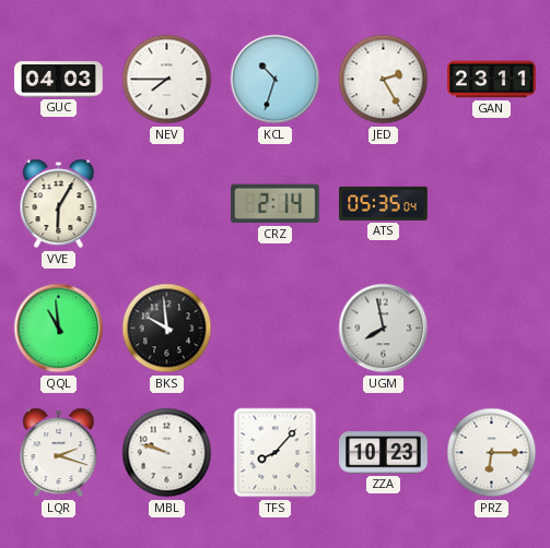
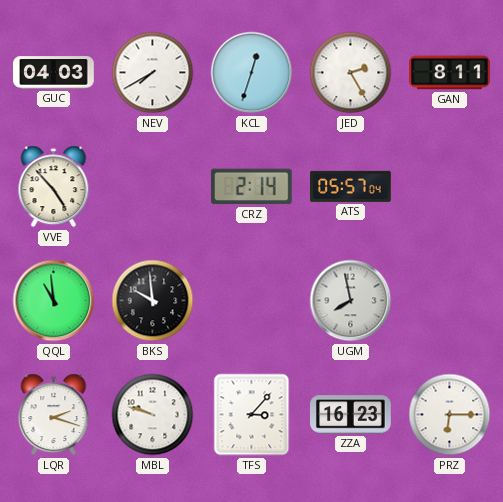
NEV: 7:45 -> 7:40
KCL: 10:33 -> 12:33
GAN: 23:11 -> 8:11
VVE: 6:05 -> 4:53
ATS: 05:35 -> 05:57
TFS: 8:07 -> 3:07
ZZA: 10:23 -> 16:23
